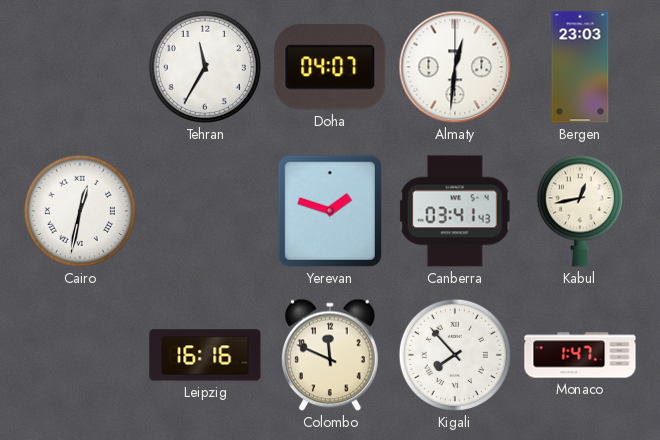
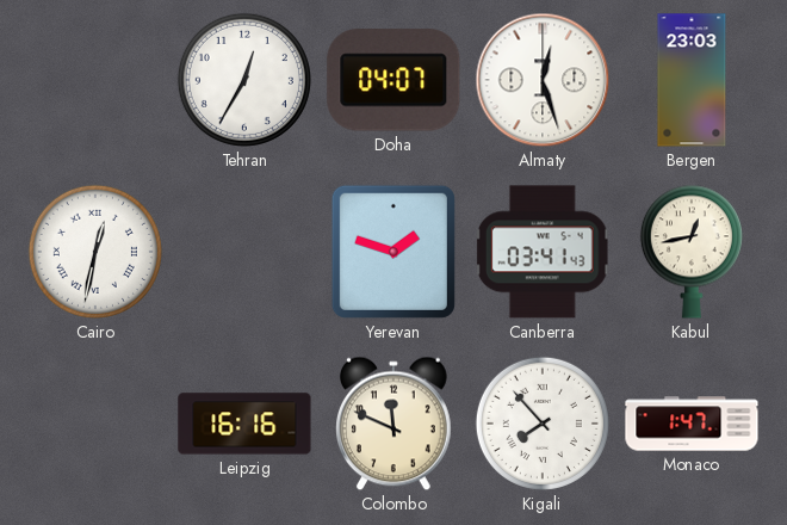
Tehran: 11:35 -> 12:35
Almaty: 12:31 -> 12:27
